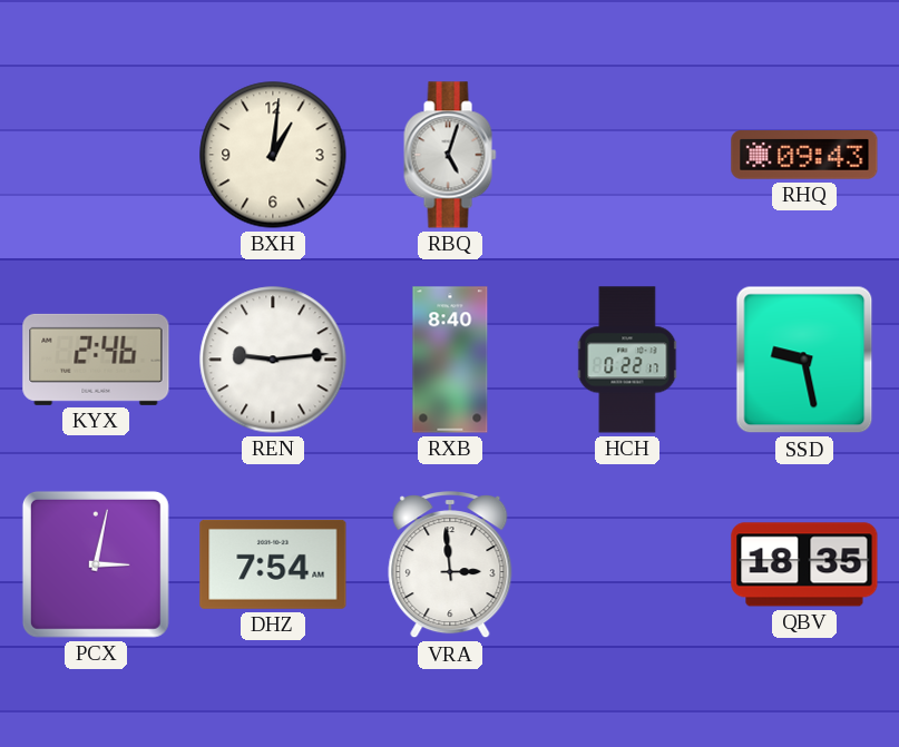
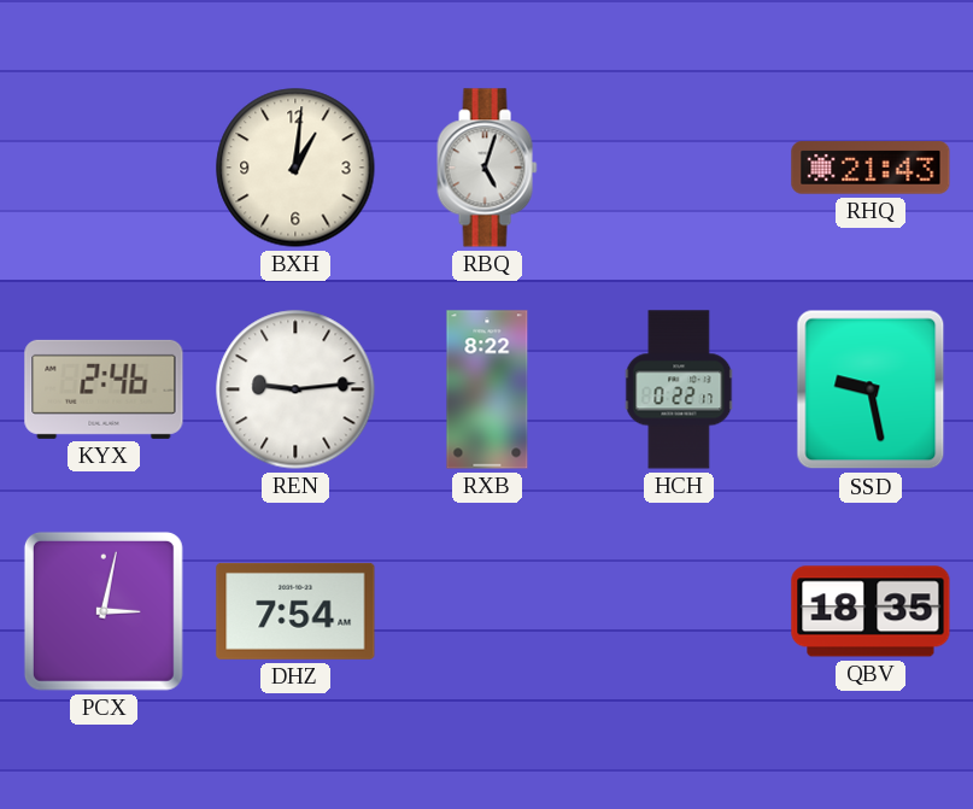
RHQ: 09:43 -> 21:43
RXB: 8:40 -> 8:22
VRA: 2:59 -> none
